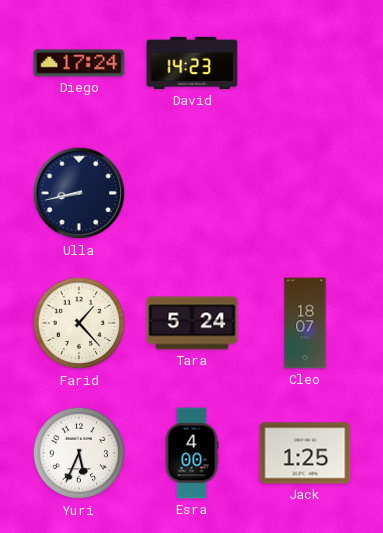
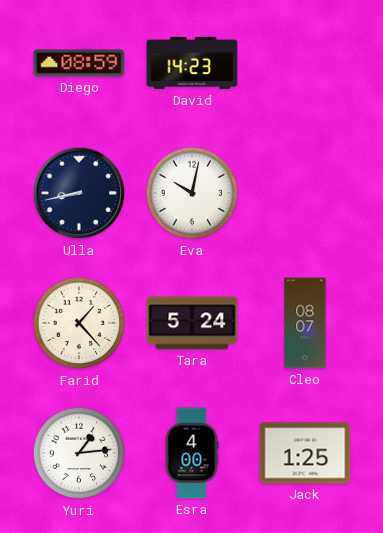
Diego: 17:24 -> 08:59
Eva: none -> 10:02
Cleo: 18:07 -> 08:07
Yuri: 5:34 -> 1:14
